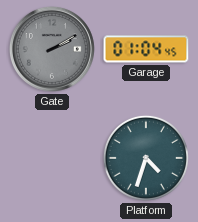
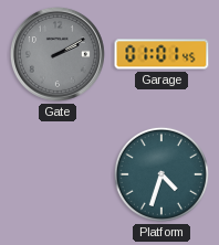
Garage: 01:04 -> 01:01
